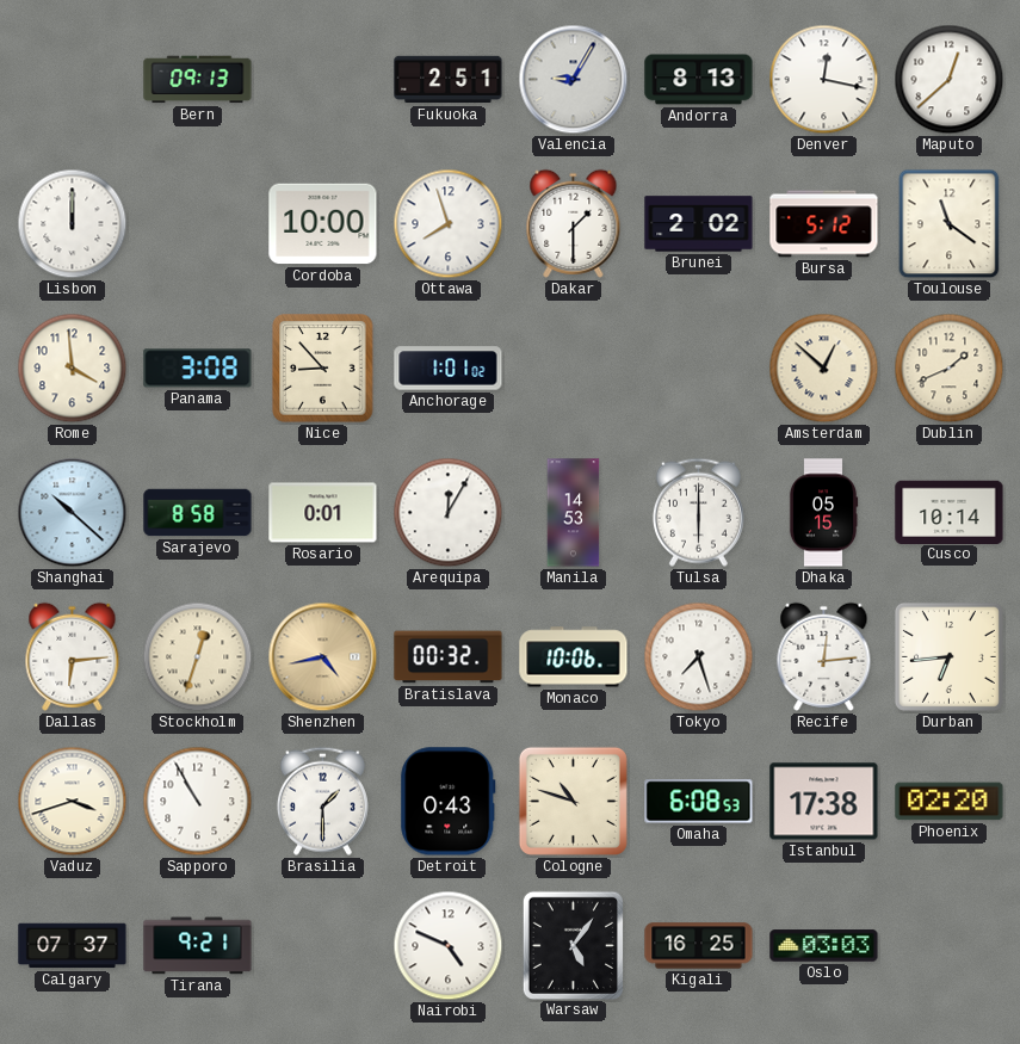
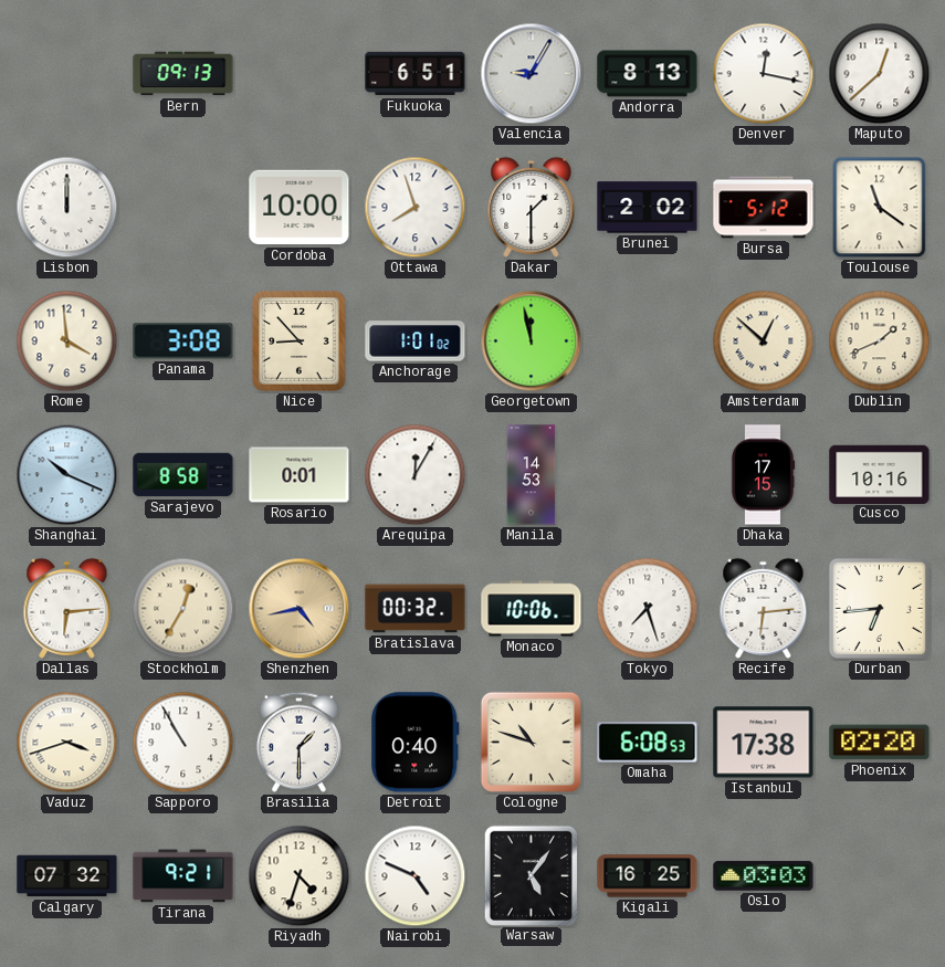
Fukuoka: 2:51 -> 6:51
Georgetown: none -> 11:58
Shanghai: 10:22 -> 10:19
Tulsa: 6:00 -> none
Dhaka: 05:15 -> 17:15
Cusco: 10:14 -> 10:16
Stockholm: 12:33 -> 12:35
Recife: 12:14 -> 6:14
Detroit: 0:43 -> 0:40
Calgary: 07:37 -> 07:32
Riyadh: none -> 4:33
